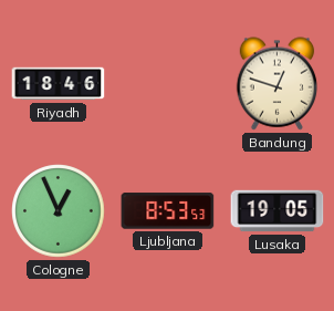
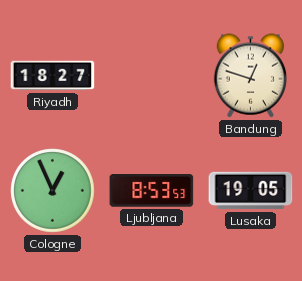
Riyadh: 18:46 -> 18:27
